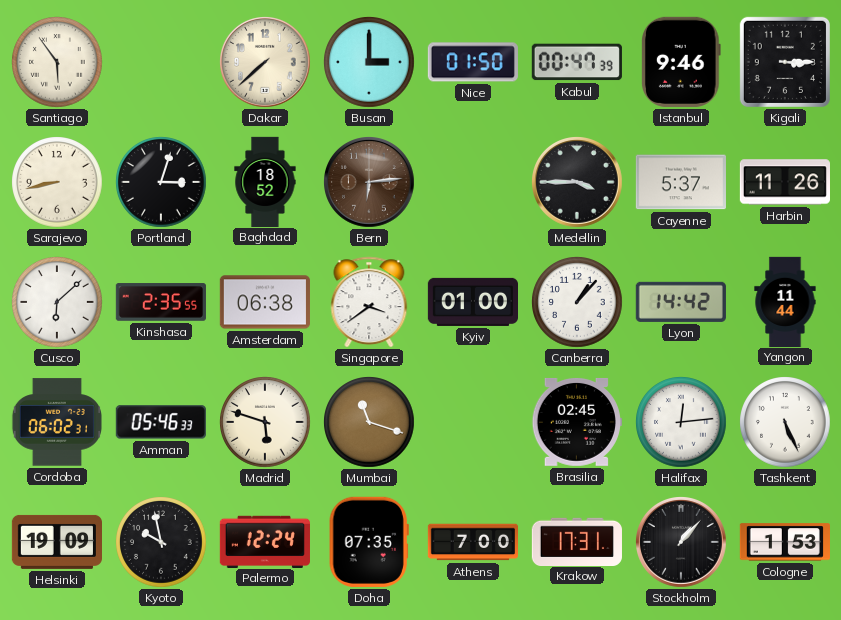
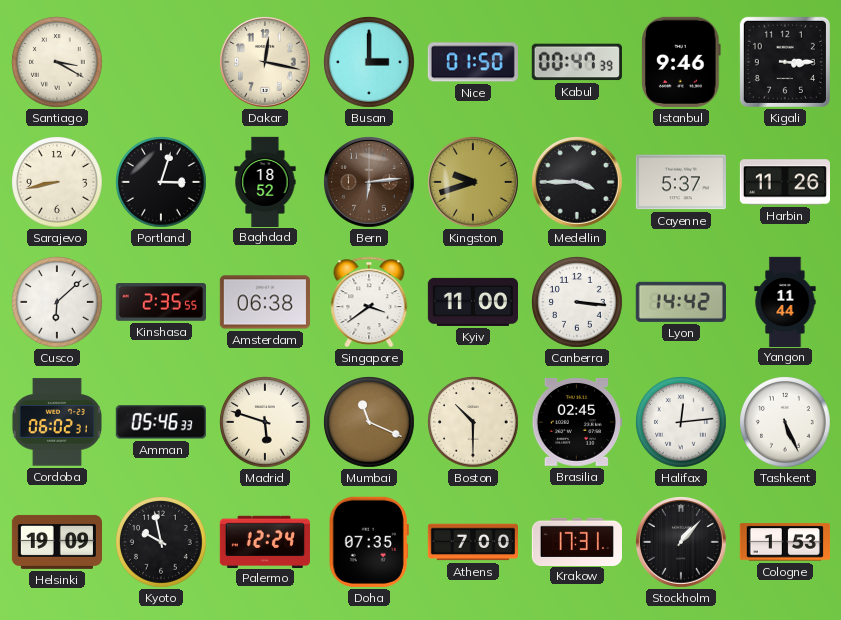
Santiago: 5:54 -> 3:20
Dakar: 7:38 -> 12:17
Kingston: none -> 9:42
Kyiv: 01:00 -> 11:00
Canberra: 1:07 -> 3:16
Mumbai: 11:18 -> 11:19
Boston: none -> 10:30
